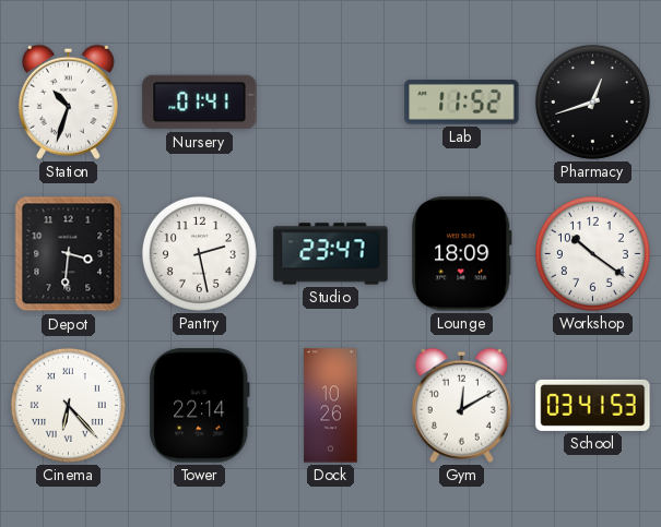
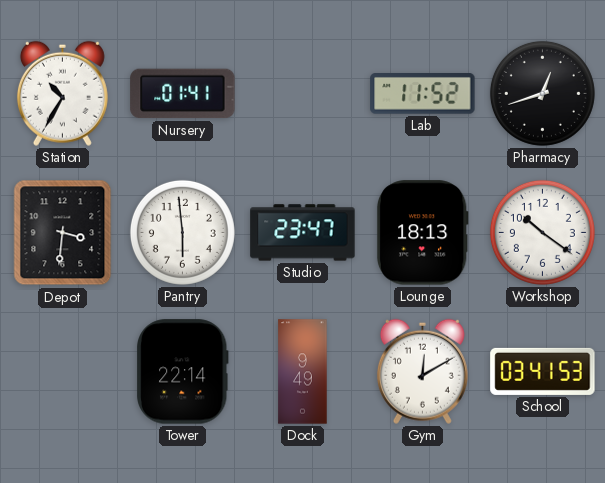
Station: 10:33 -> 10:35
Pantry: 2:28 -> 5:59
Lounge: 18:09 -> 18:13
Cinema: 6:23 -> none
Dock: 10:26 -> 9:49
